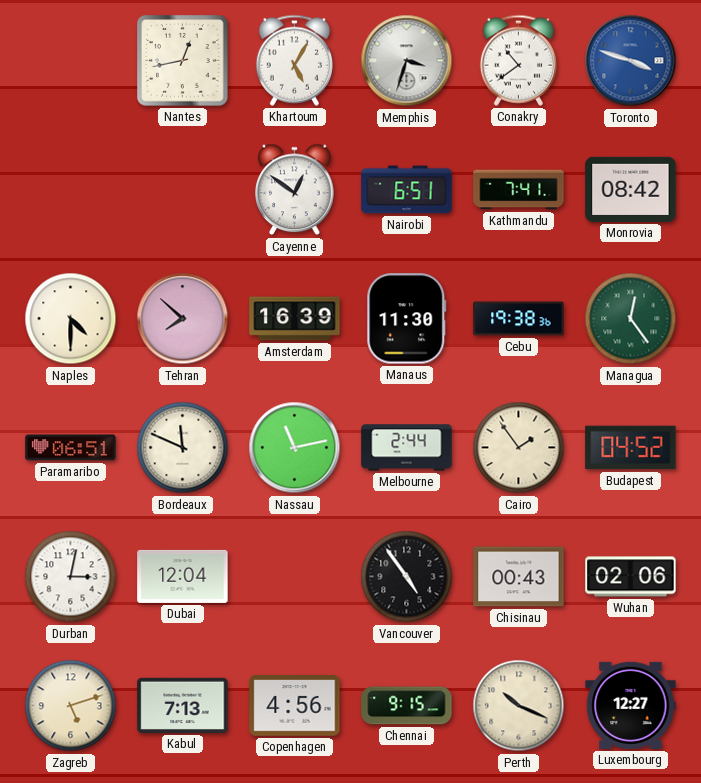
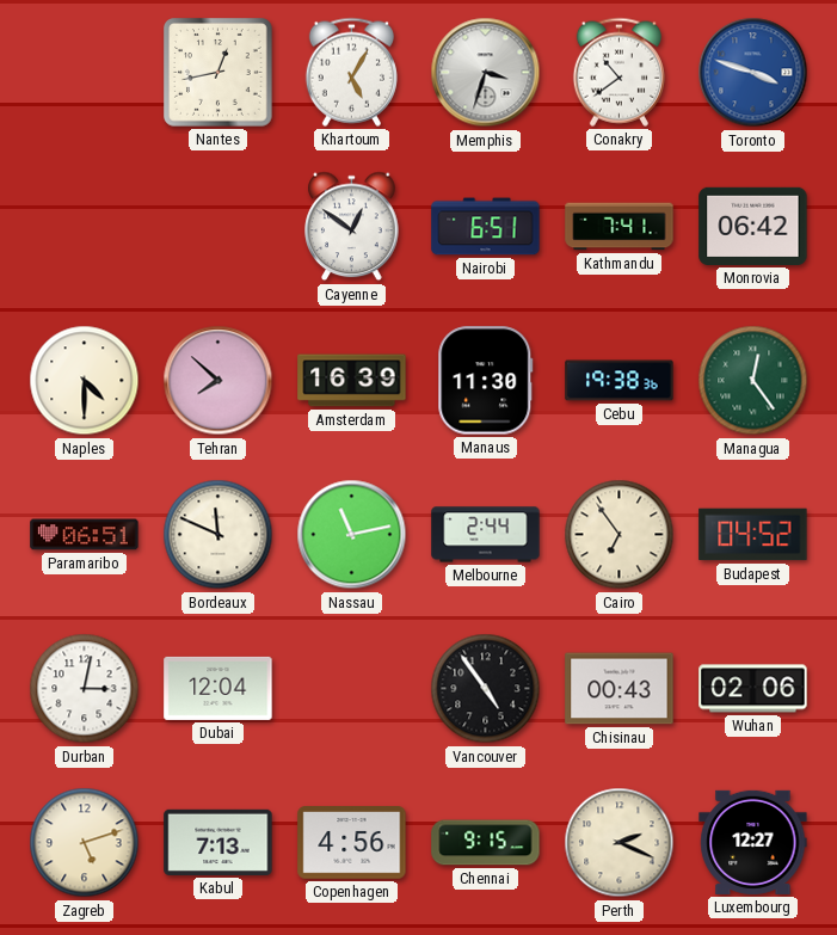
Monrovia: 08:42 -> 06:42
Cairo: 1:54 -> 6:54
Perth: 10:19 -> 2:19
